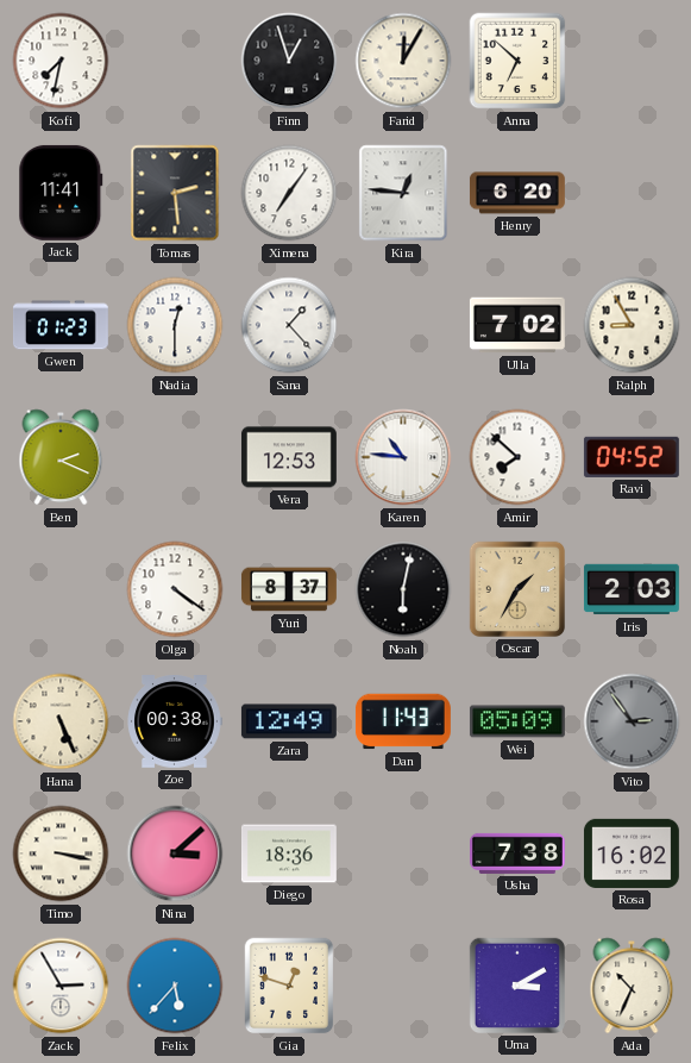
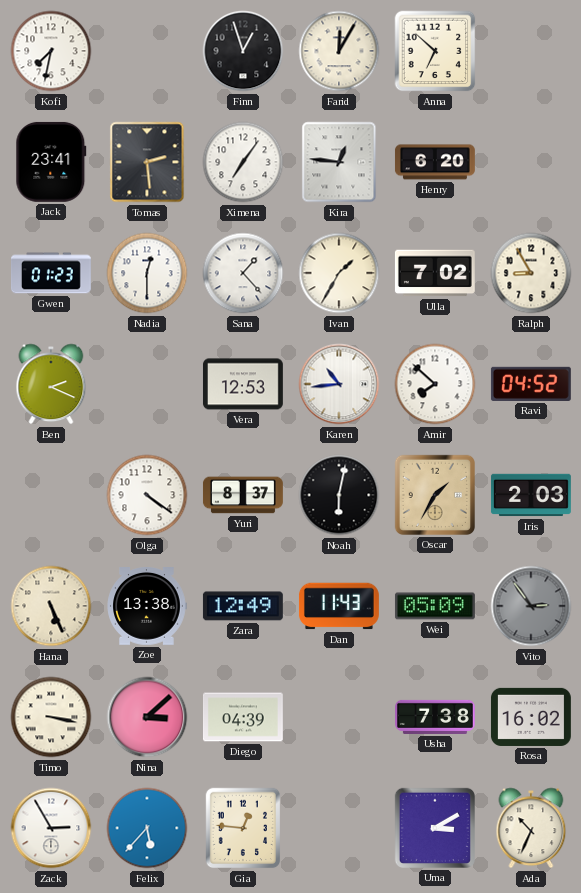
Jack: 11:41 -> 23:41
Ivan: none -> 1:35
Karen: 10:46 -> 10:44
Zoe: 00:38 -> 13:38
Diego: 18:36 -> 04:39
Gia: 12:48 -> 12:46
